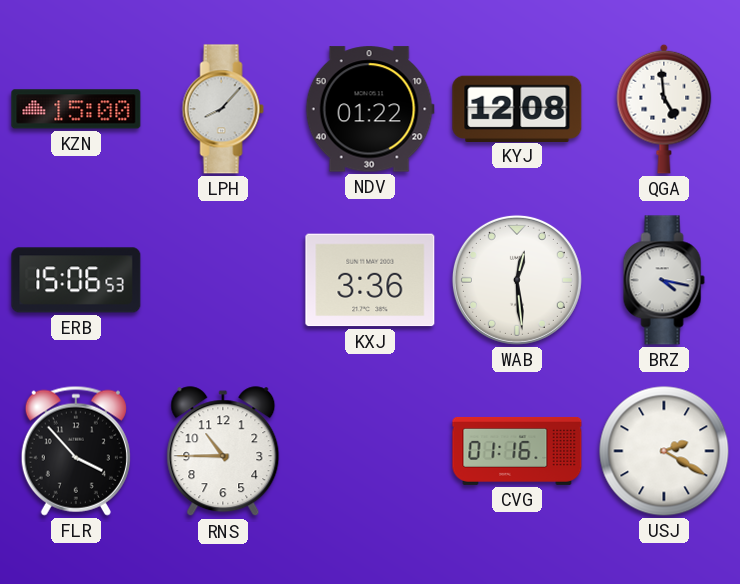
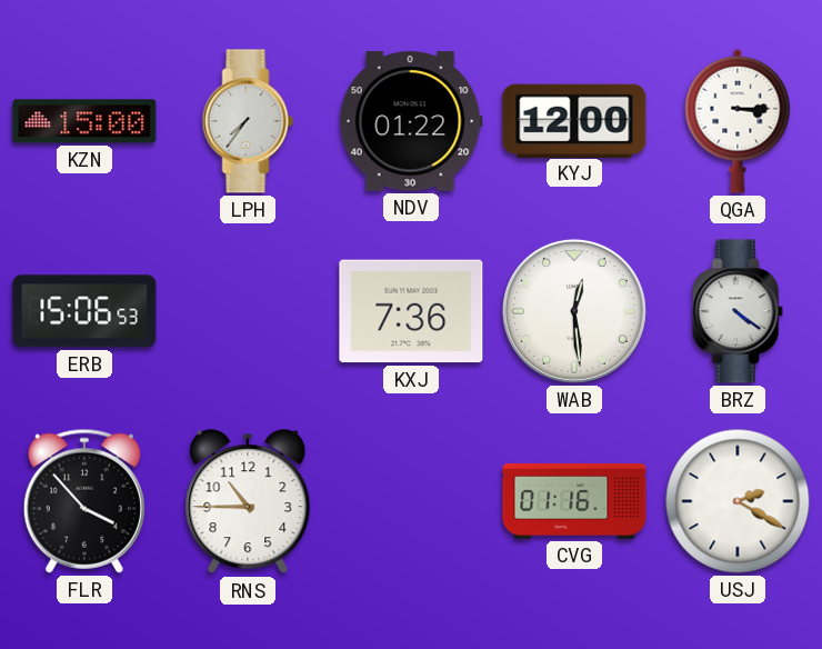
LPH: 8:07 -> 7:36
KYJ: 12:08 -> 12:00
QGA: 4:59 -> 3:15
KXJ: 3:36 -> 7:36
BRZ: 4:17 -> 4:21
